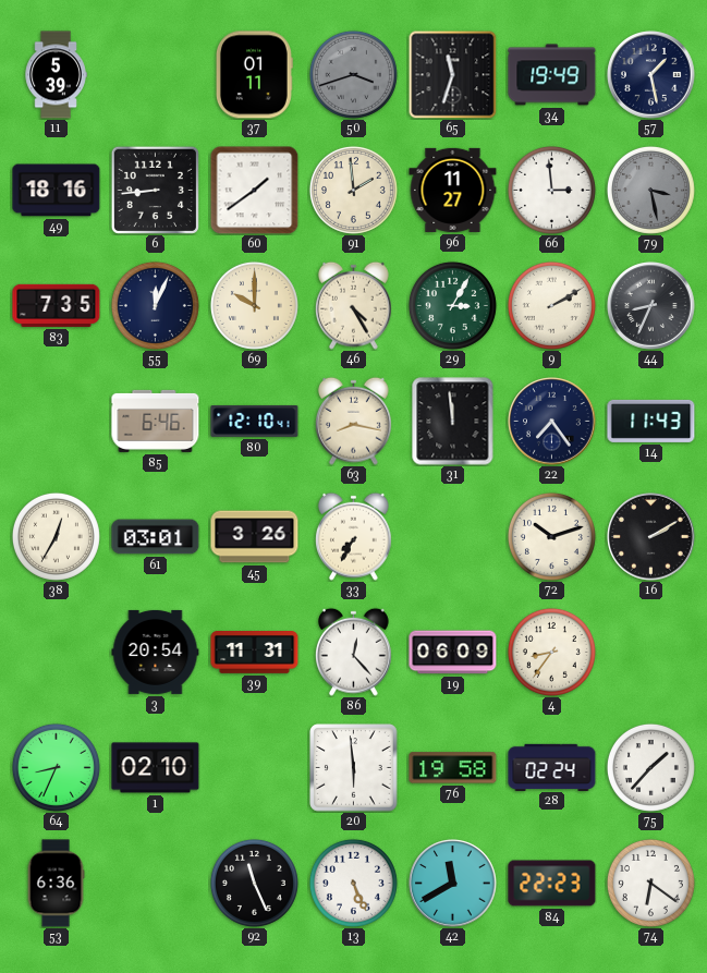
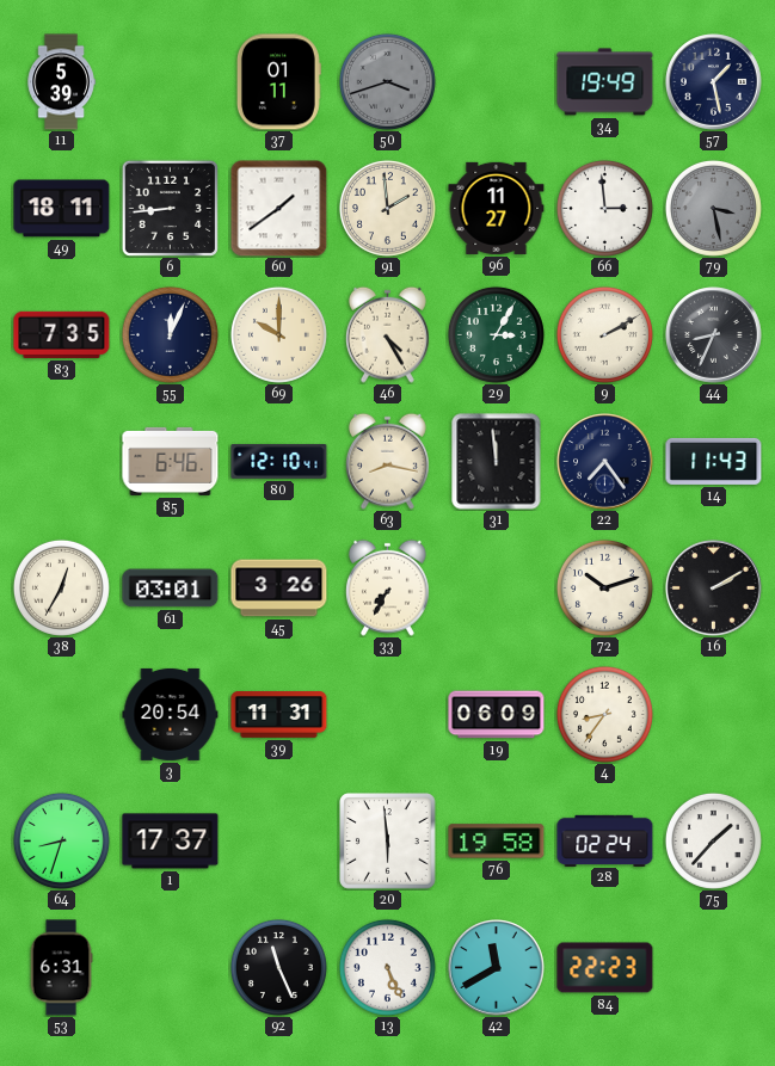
65: 11:33 -> none
49: 18:16 -> 18:11
86: 12:23 -> none
64: 8:34 -> 8:33
1: 02:10 -> 17:37
53: 6:36 -> 6:31
74: 6:21 -> none
